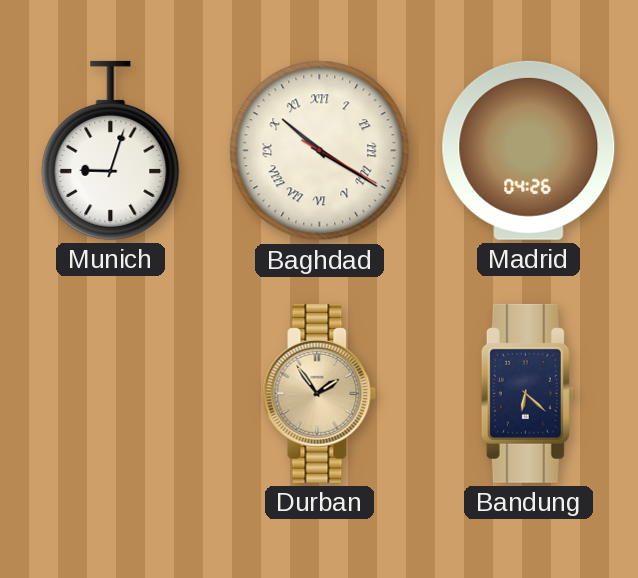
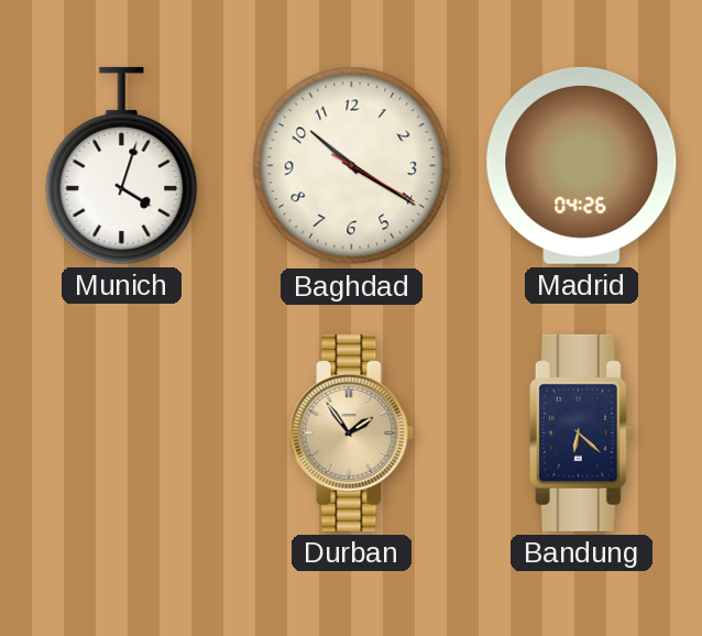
Munich: 9:03 -> 4:03
Baghdad numerals: Roman -> Arabic
